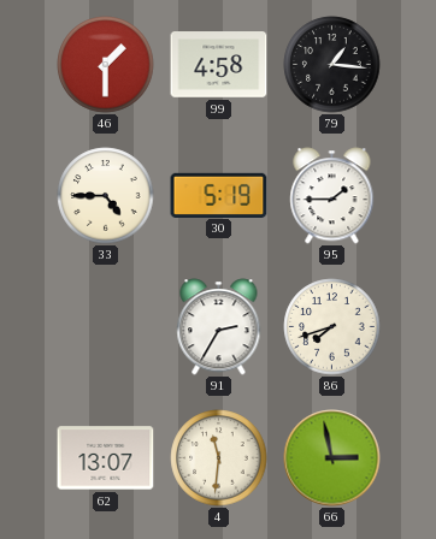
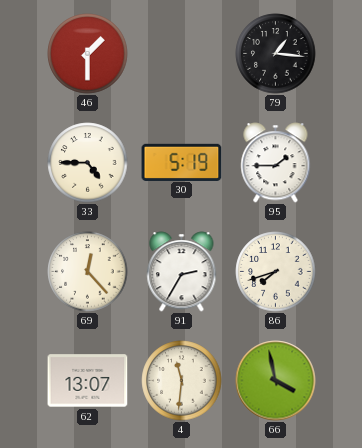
99: 4:58 -> none
69: none -> 12:23
66: 2:58 -> 3:58
